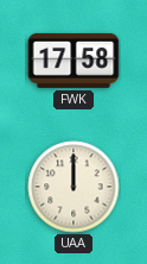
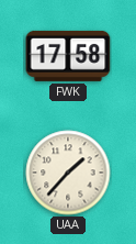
UAA: 12:00 -> 1:37
